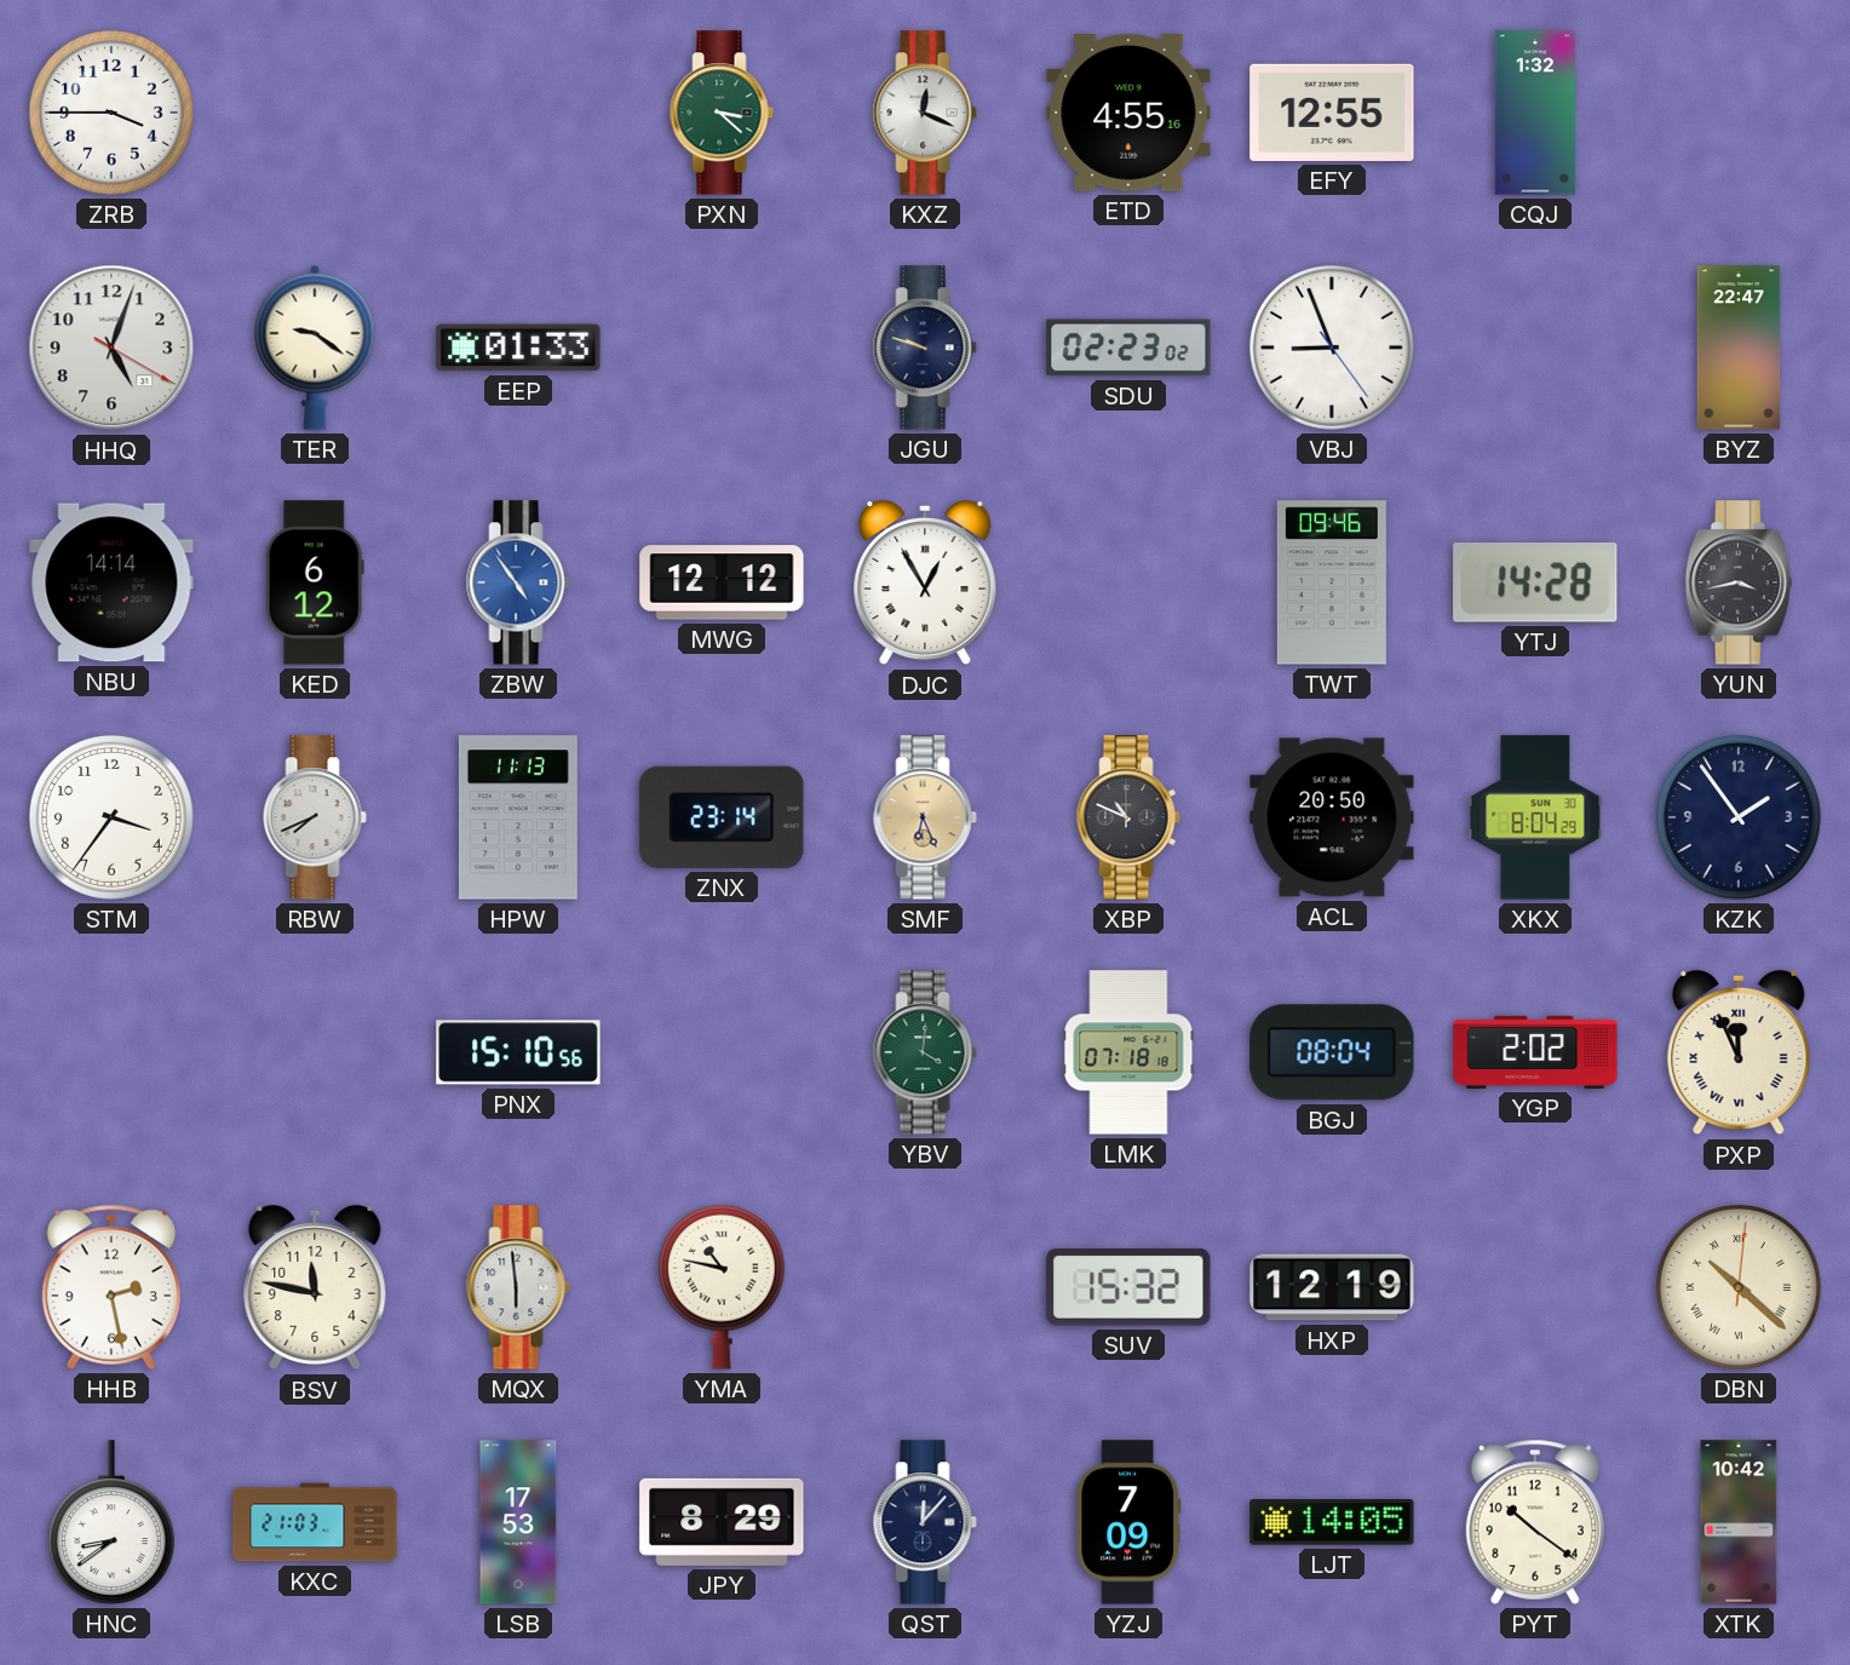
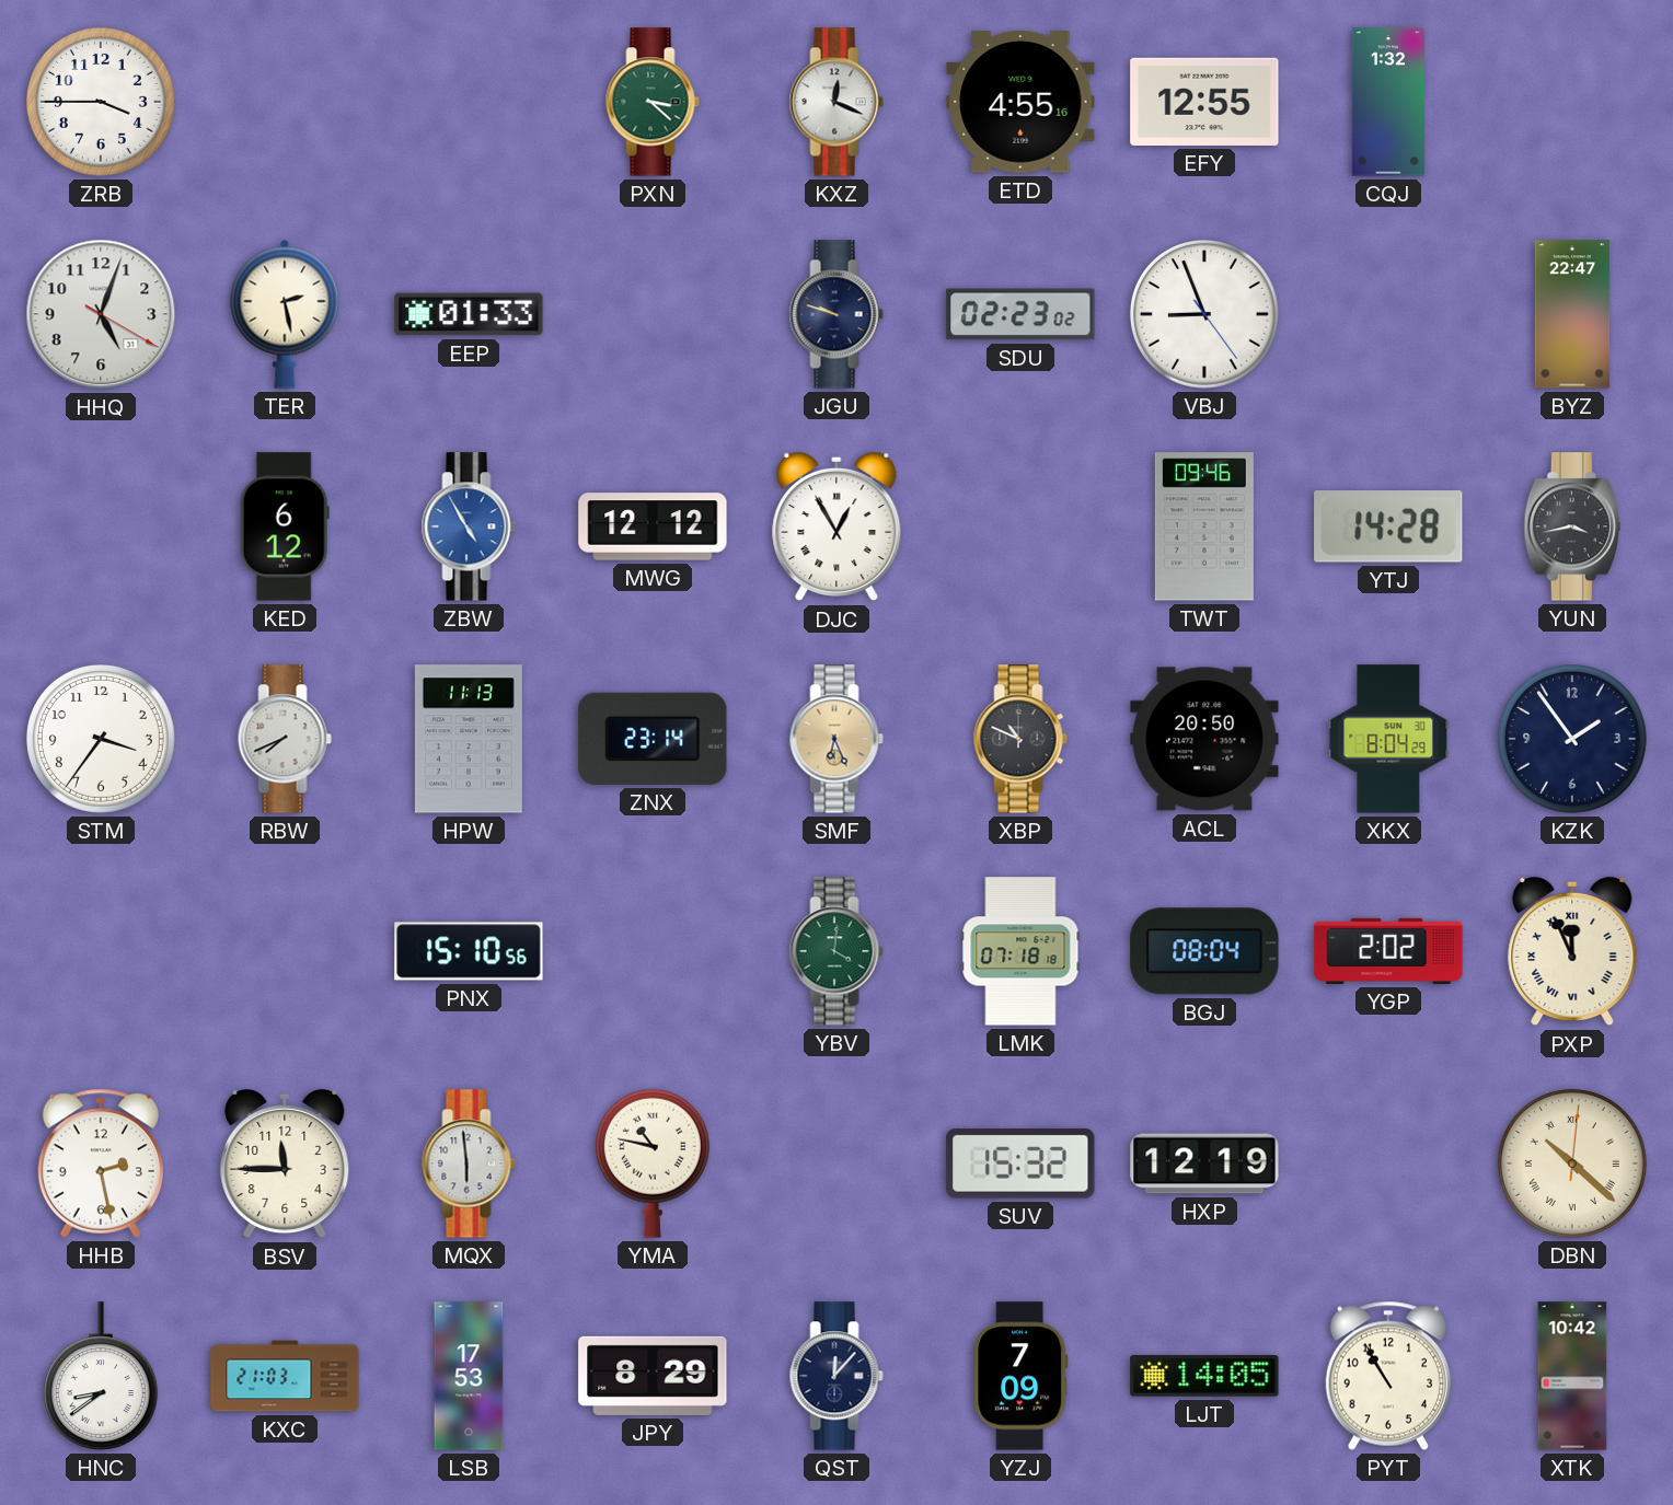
TER: 9:21 -> 2:28
NBU: 14:14 -> none
ZBW: 4:54 -> 4:55
BSV: 11:47 -> 11:45
PYT: 10:21 -> 10:55
